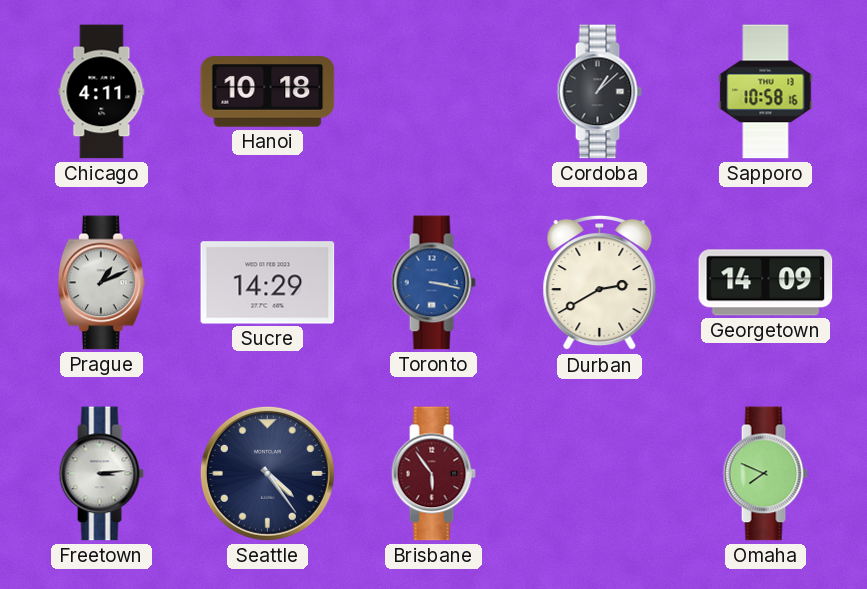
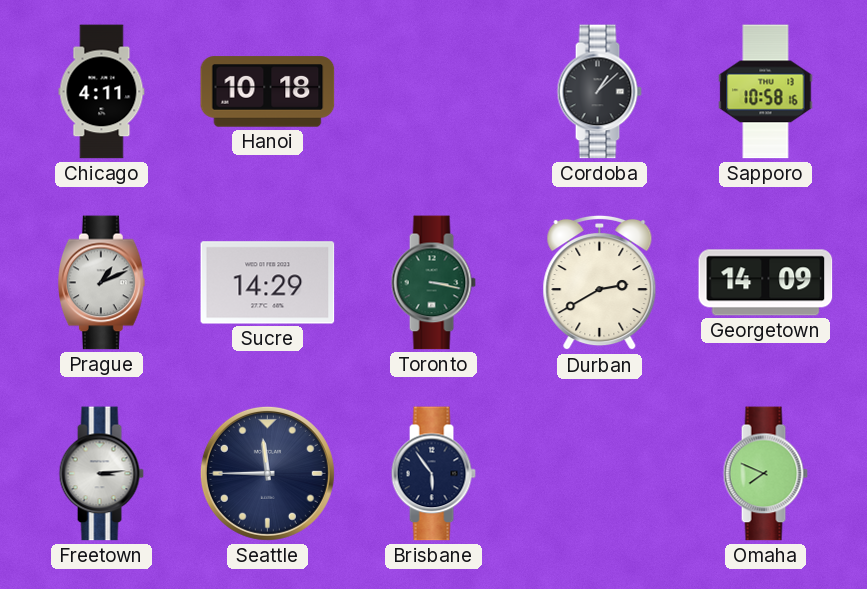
Toronto dial: blue -> green
Seattle: 4:24 -> 11:45
Brisbane dial: burgundy -> navy
